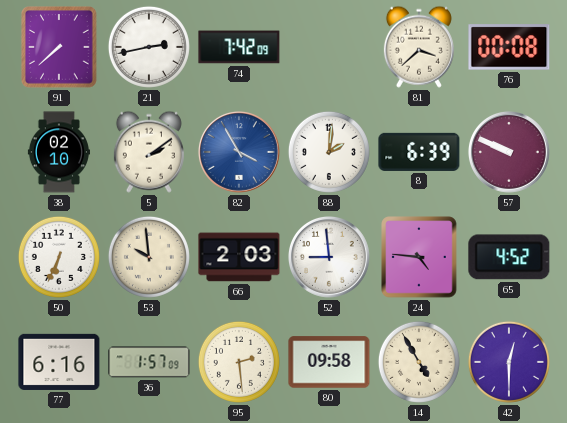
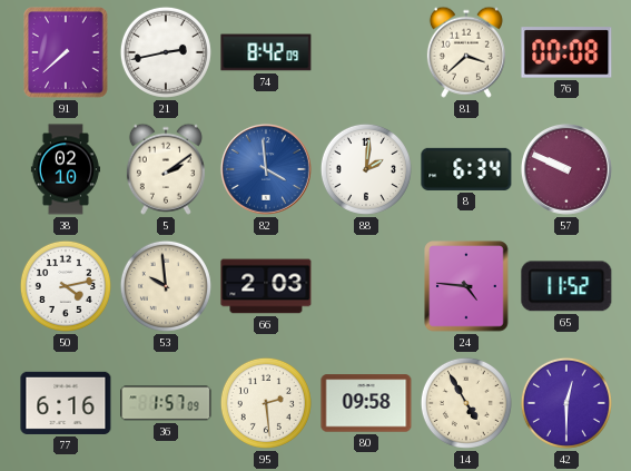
74: 7:42 -> 8:42
82: 3:55 -> 3:59
8: 6:39 -> 6:34
50: 6:34 -> 4:13
52: 8:59 -> none
65: 4:52 -> 11:52
